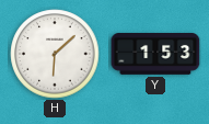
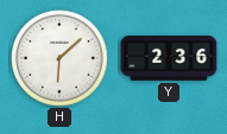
Y: 1:53 -> 2:36
